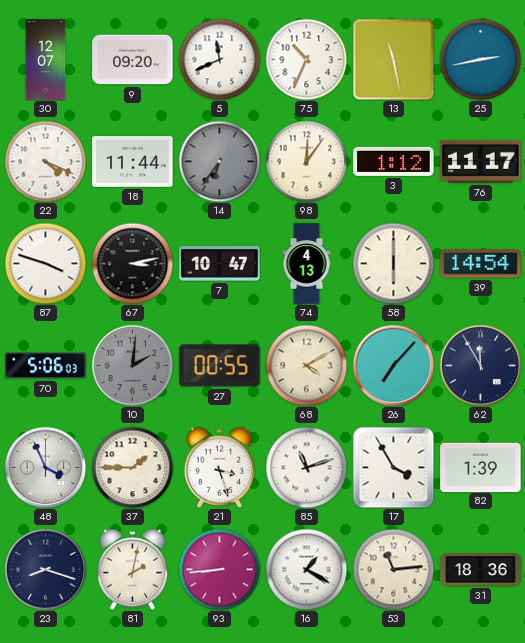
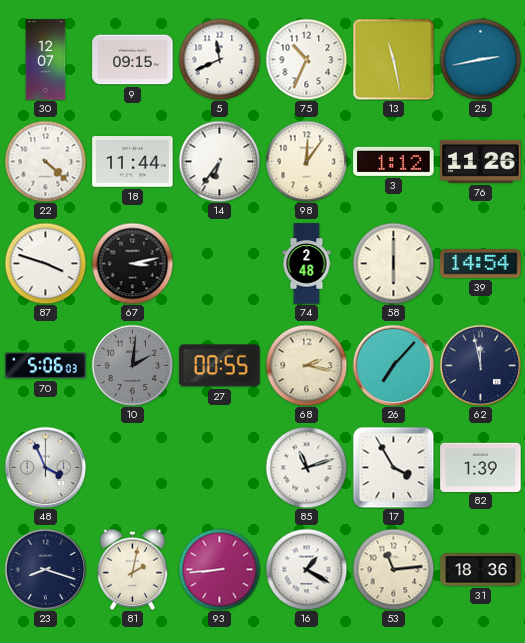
9: 09:20 -> 09:15
22: 4:19 -> 4:22
14 dial: grey -> white
76: 11:17 -> 11:26
7: 10:47 -> none
74: 4:13 -> 2:48
68: 4:10 -> 2:17
62: 11:55 -> 11:58
37: 1:45 -> none
21: 3:27 -> none
